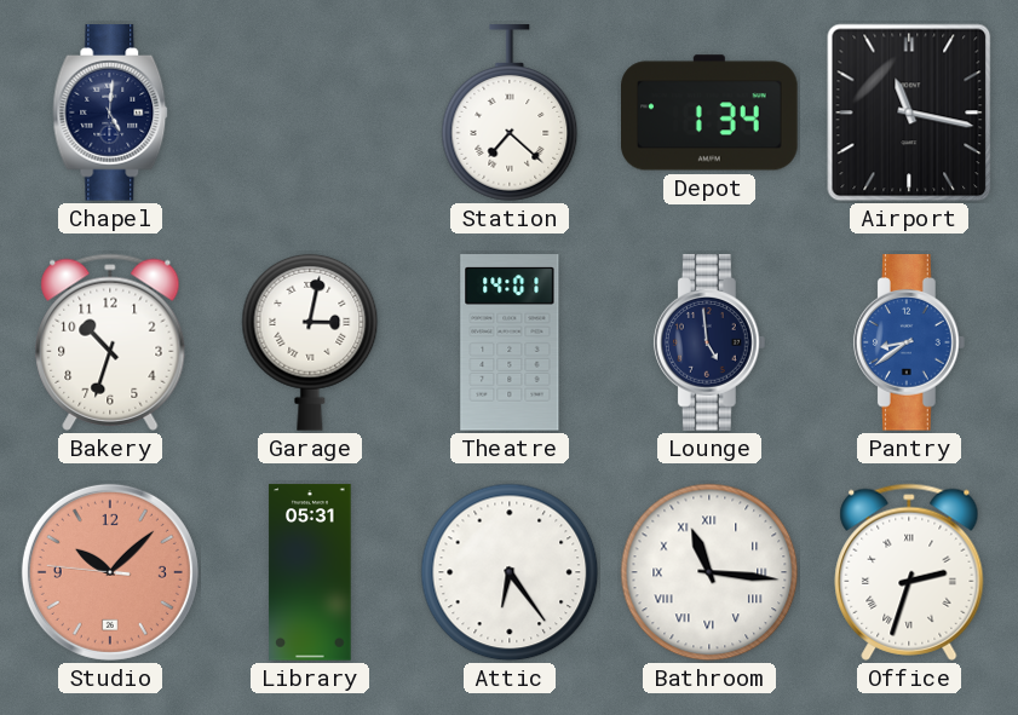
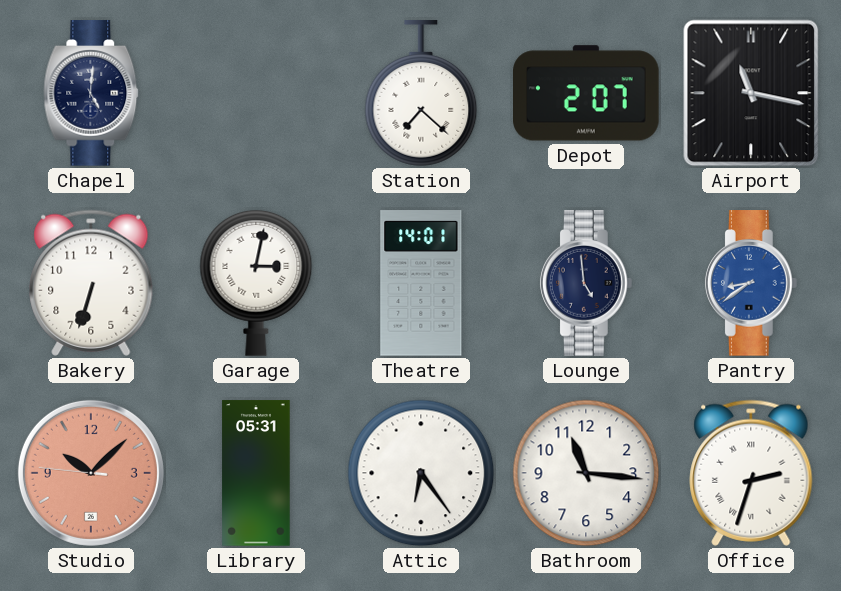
Depot: 1:34 -> 2:07
Bakery: 10:33 -> 6:33
Bathroom numerals: Roman -> Arabic
